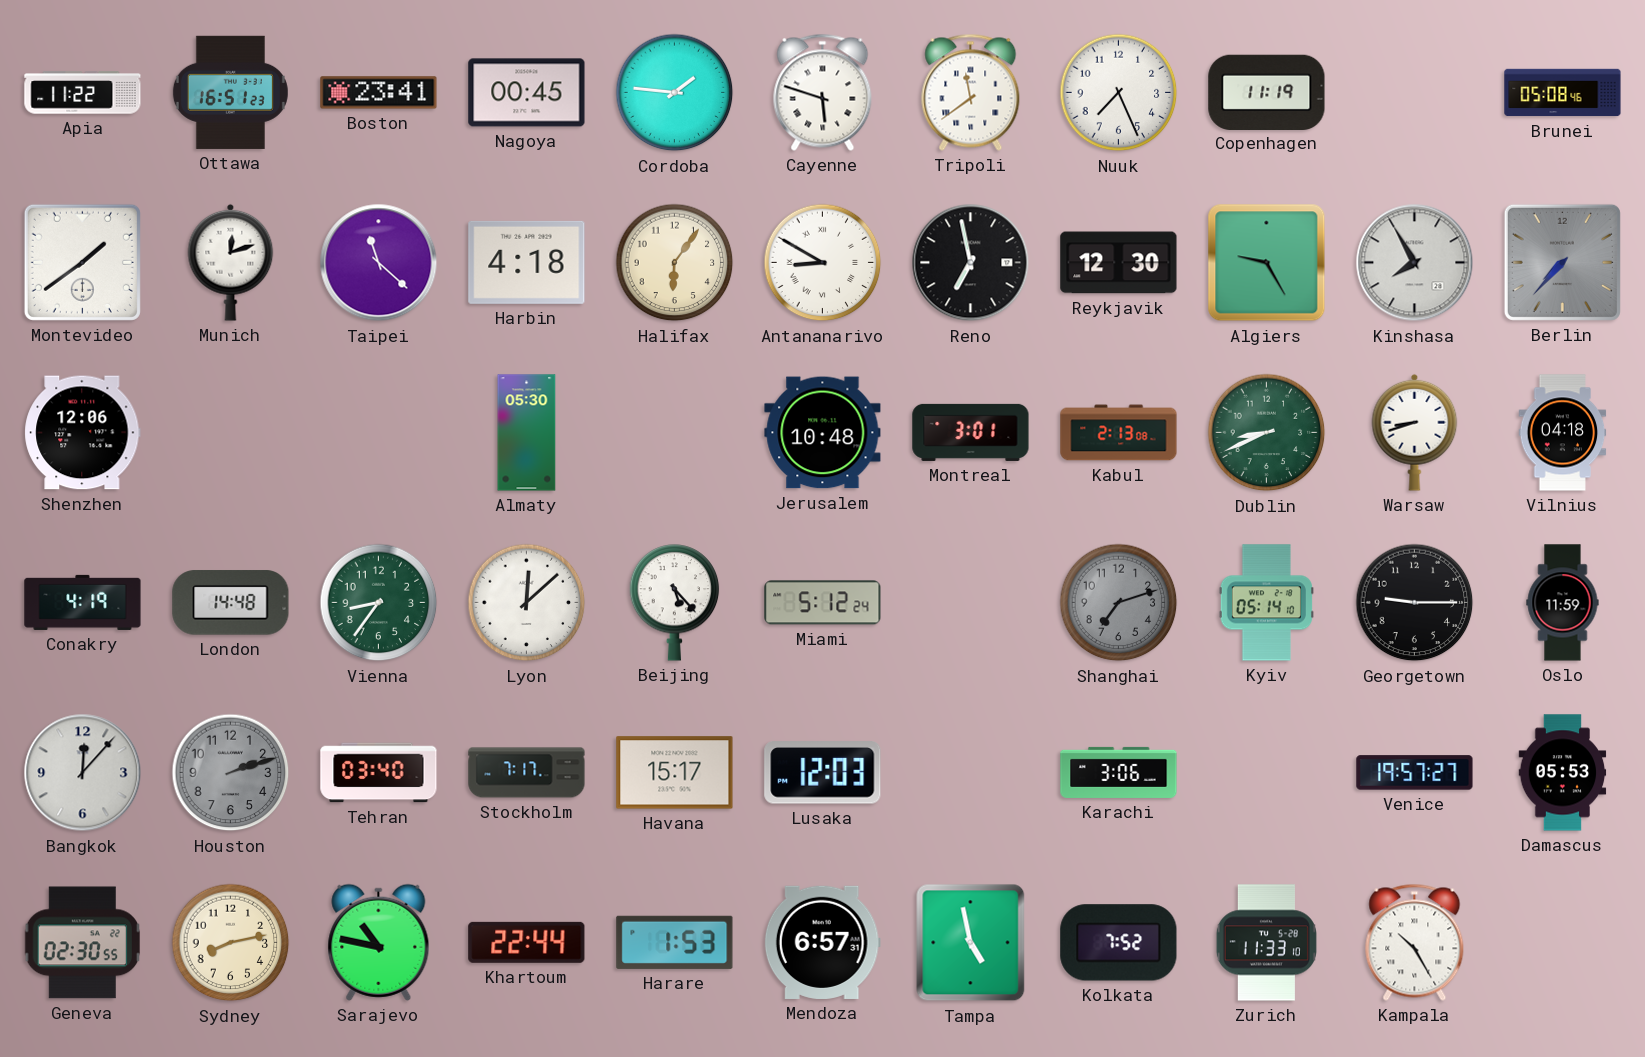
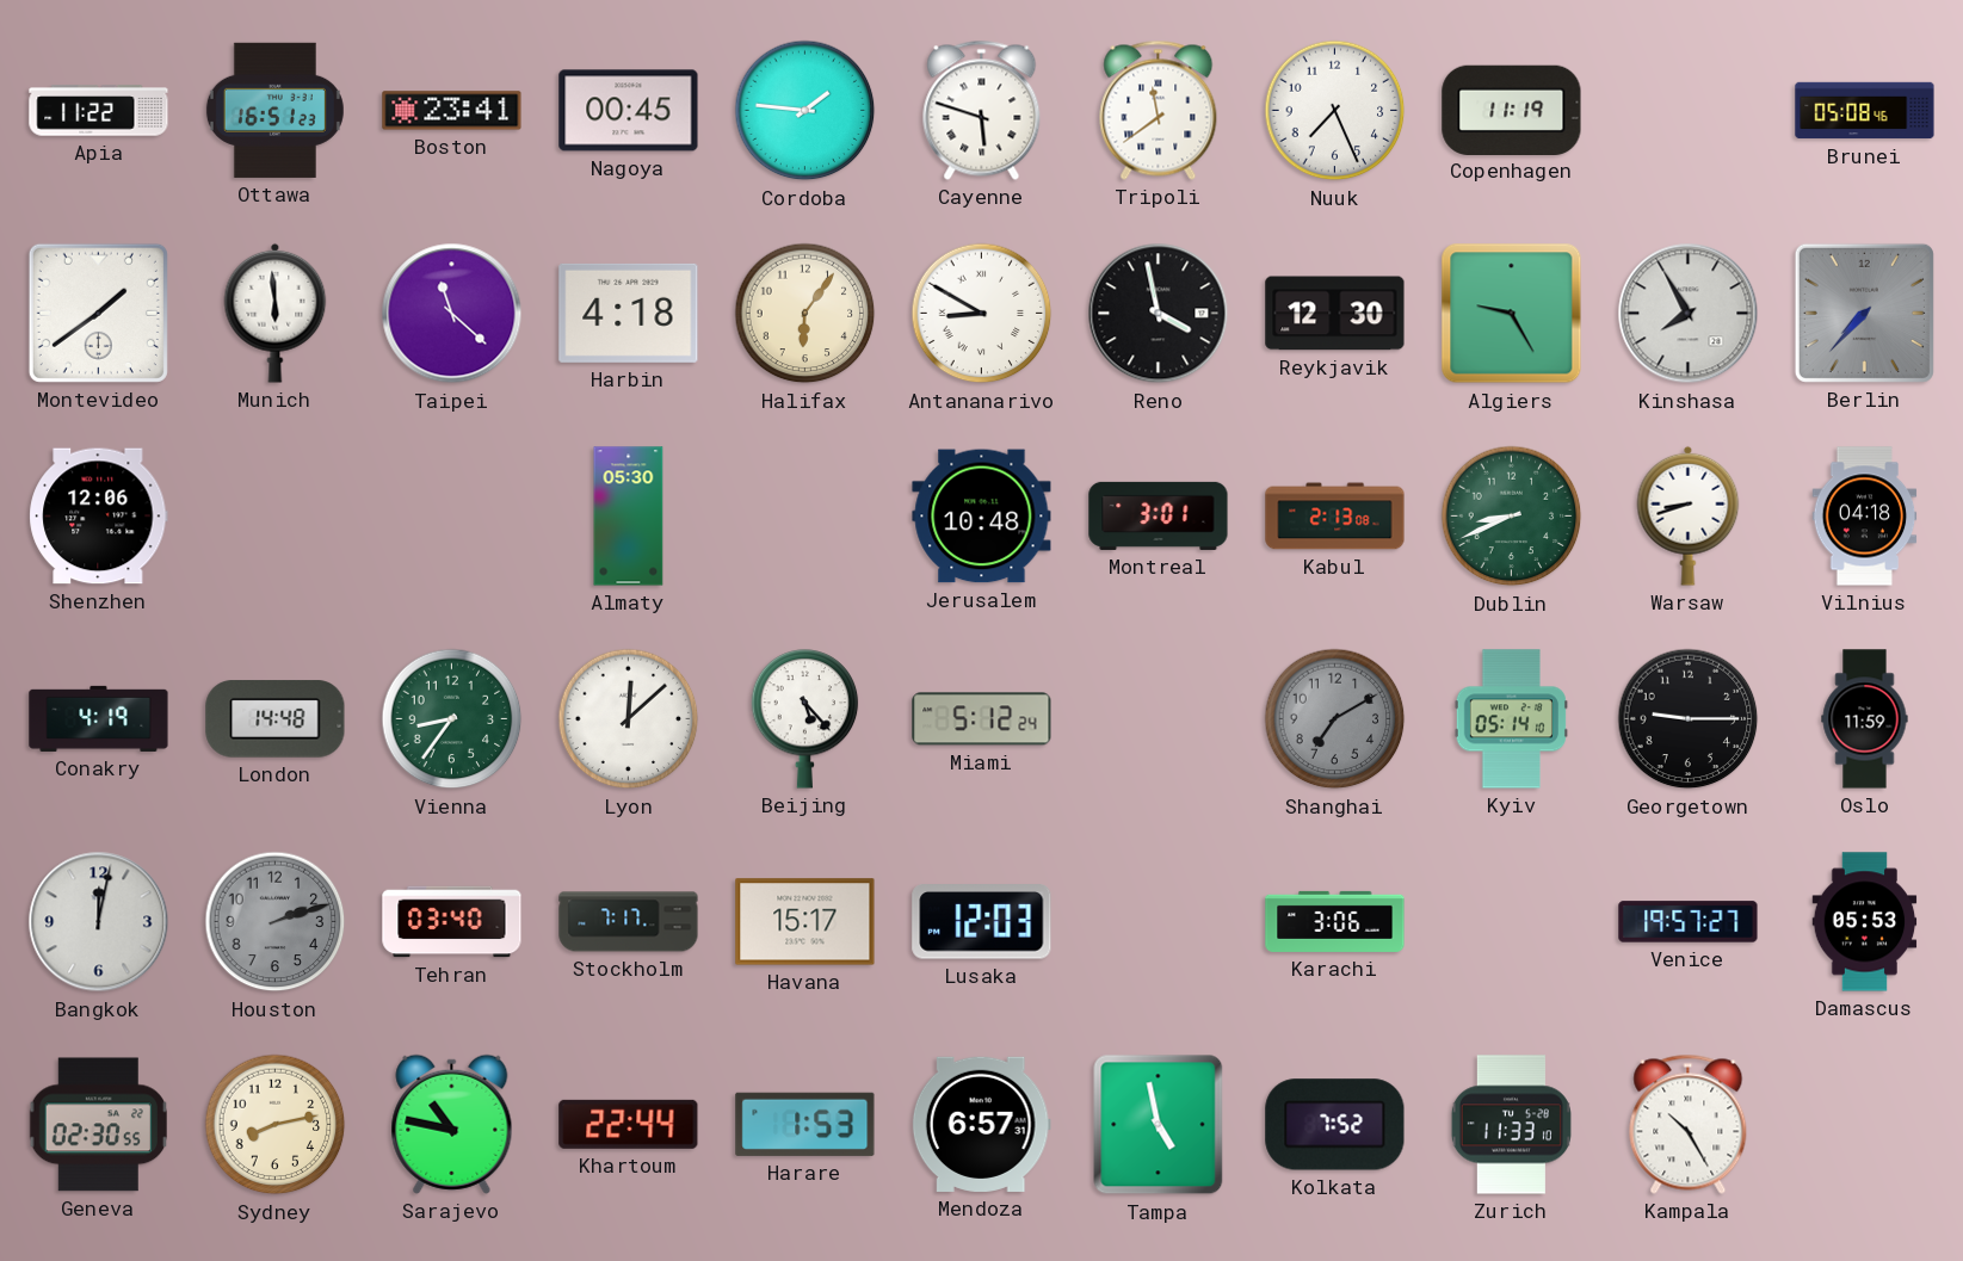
Munich: 12:12 -> 5:59
Reno: 6:58 -> 3:58
Shanghai: 7:12 -> 7:10
Bangkok: 12:07 -> 12:02
